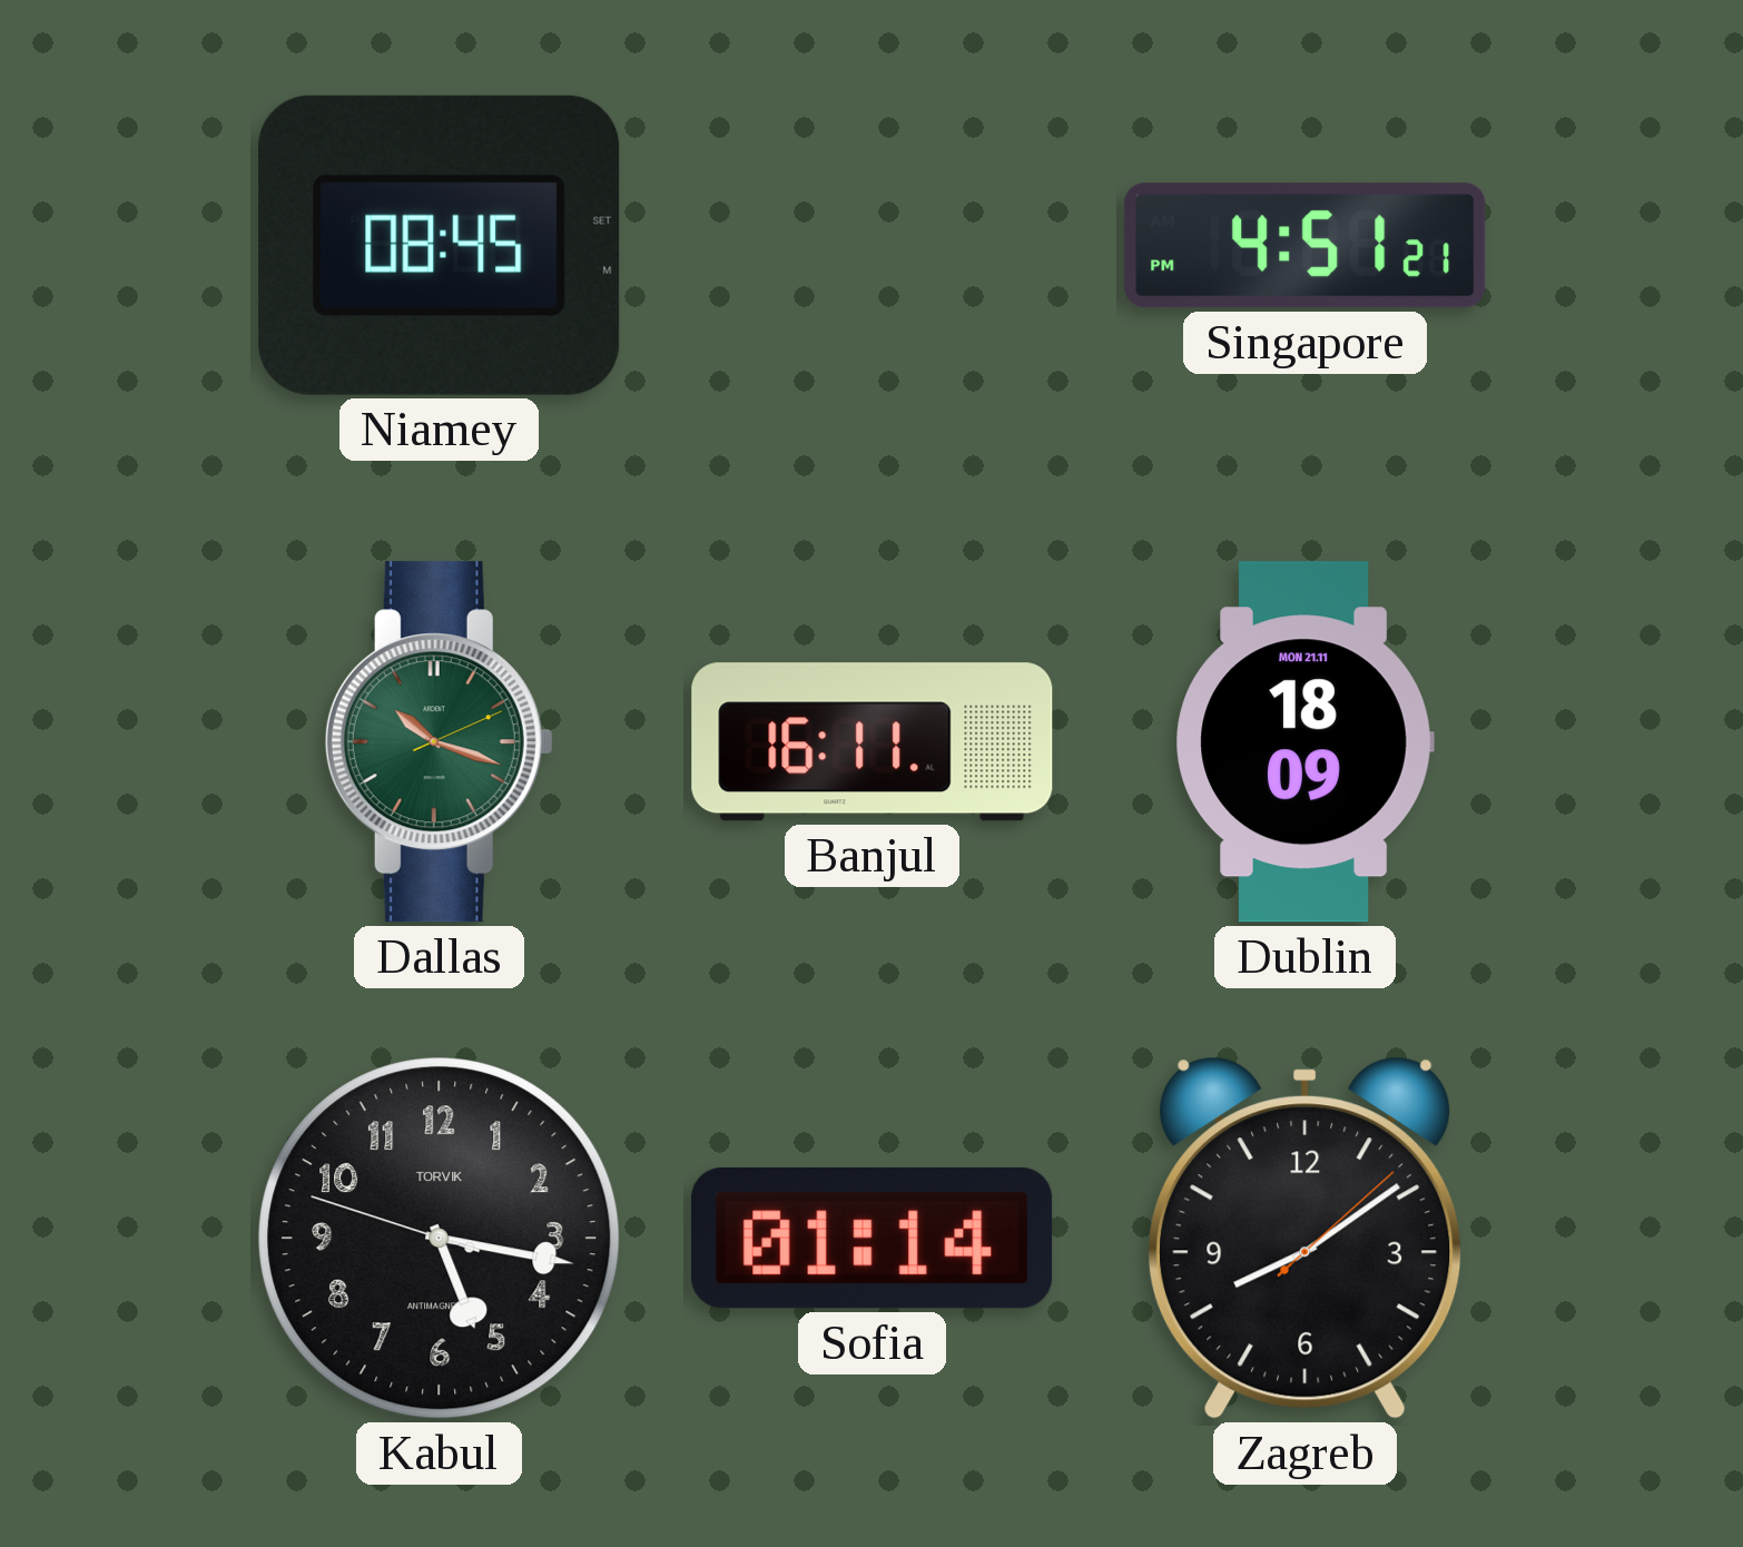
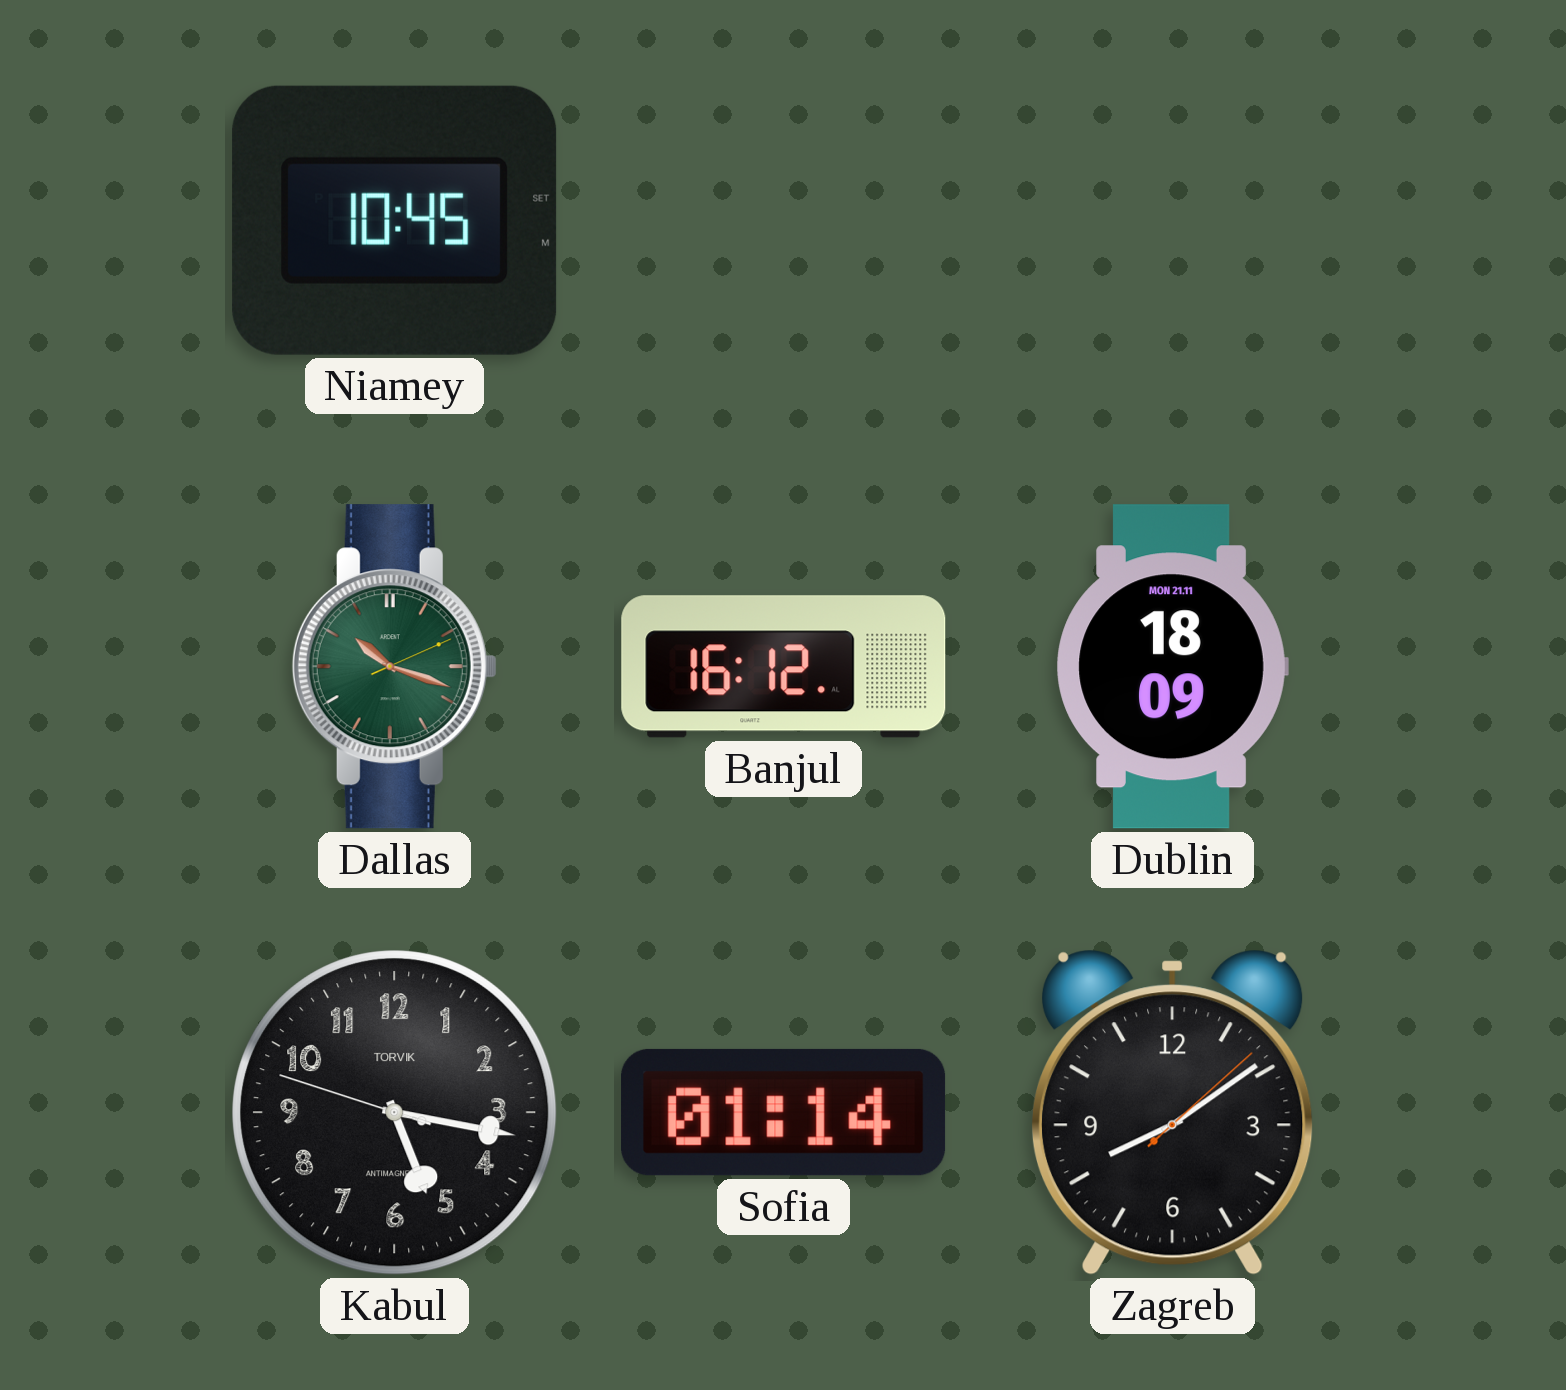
Niamey: 08:45 -> 10:45
Singapore: 4:51 -> none
Banjul: 16:11 -> 16:12
